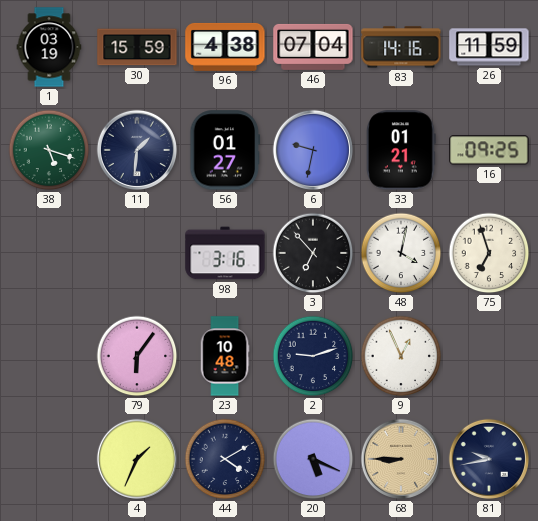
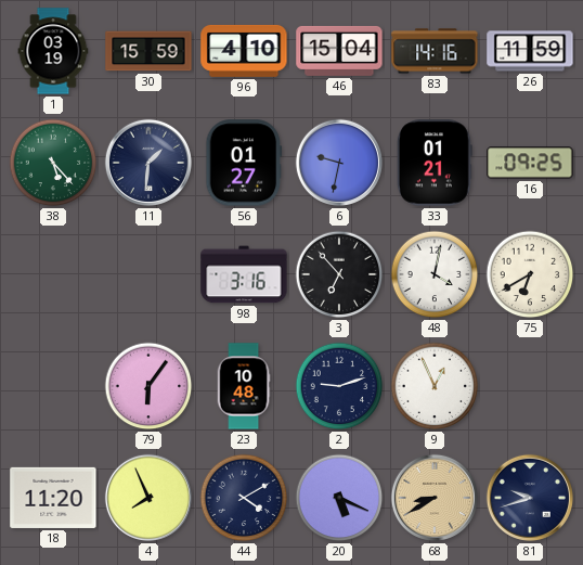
96: 4:38 -> 4:10
46: 07:04 -> 15:04
38: 5:18 -> 5:23
75: 6:57 -> 6:40
18: none -> 11:20
4: 1:34 -> 7:56
68: 8:45 -> 8:40
81: 9:43 -> 9:42
